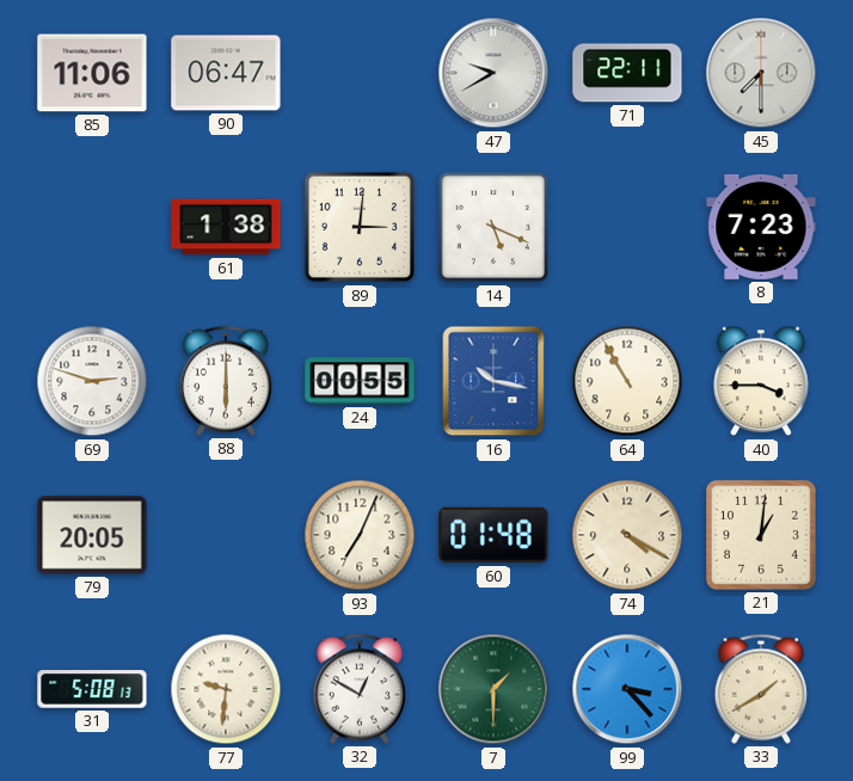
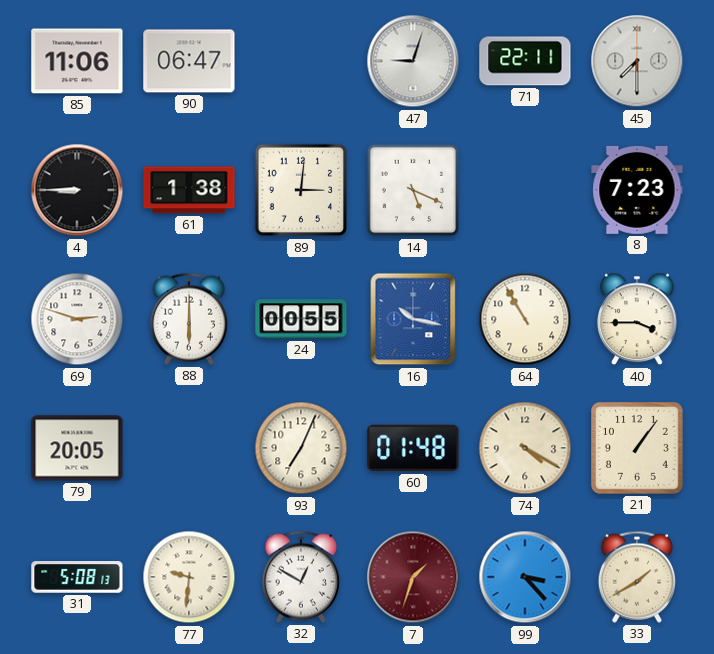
47: 9:40 -> 9:03
4: none -> 8:45
21: 1:01 -> 1:06
7: 1:30 -> 1:33
7 dial: green -> burgundy
